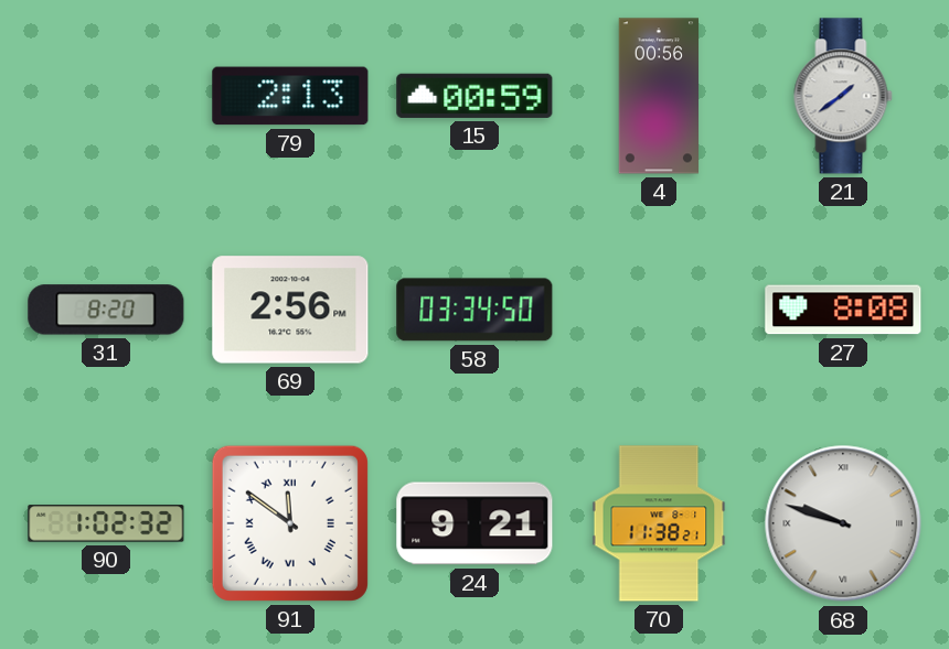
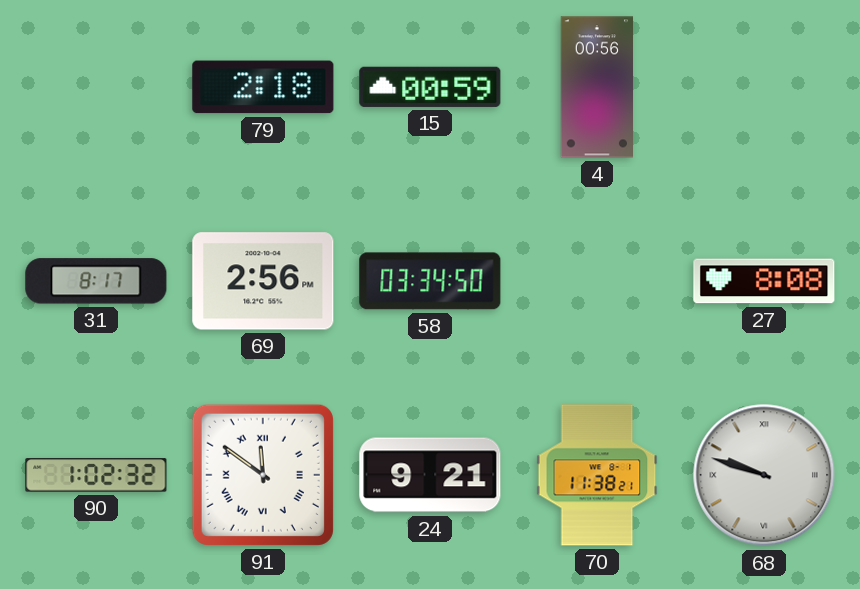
79: 2:13 -> 2:18
21: 1:39 -> none
31: 8:20 -> 8:17
